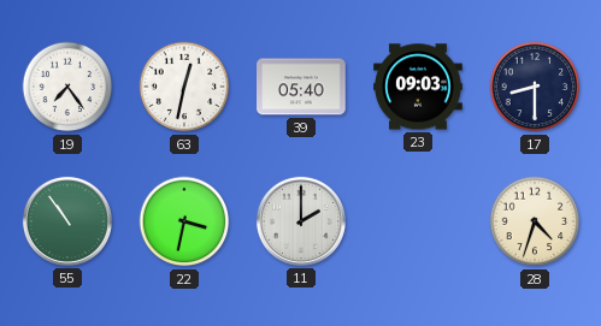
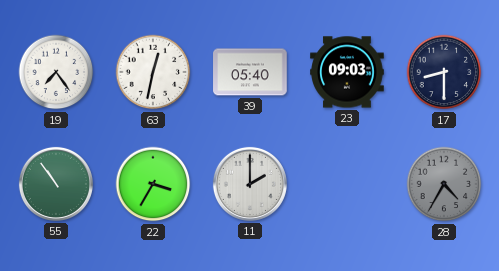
22: 3:32 -> 3:35
28: 4:33 -> 4:35
28 dial: cream -> grey
